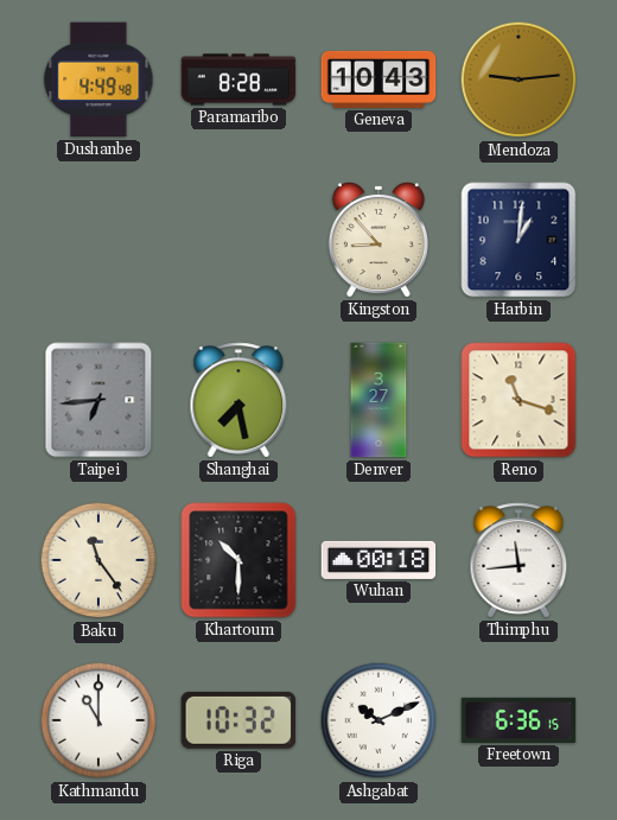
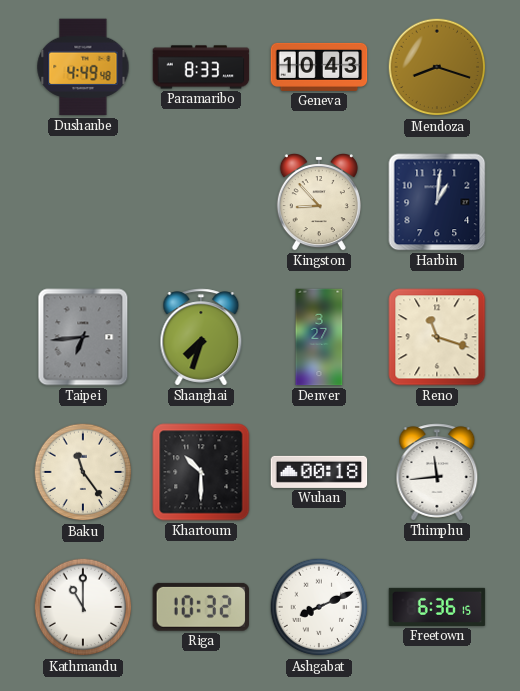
Paramaribo: 8:28 -> 8:33
Mendoza: 9:14 -> 8:18
Shanghai: 7:28 -> 7:33
Ashgabat: 10:11 -> 8:11
